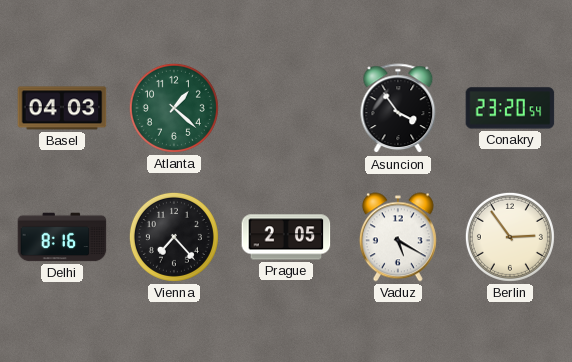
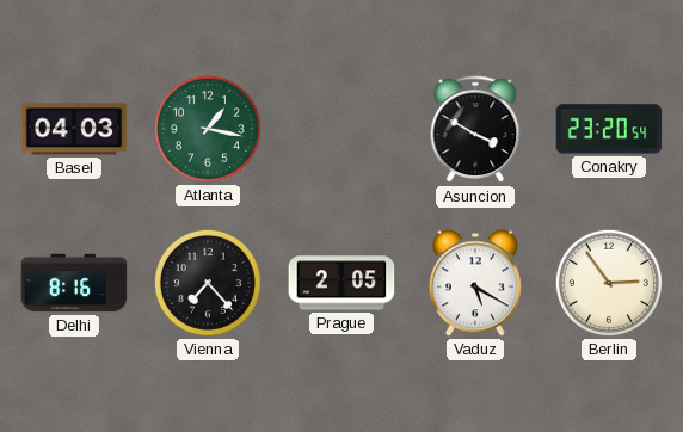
Atlanta: 1:22 -> 1:17
Asuncion: 3:54 -> 3:50
